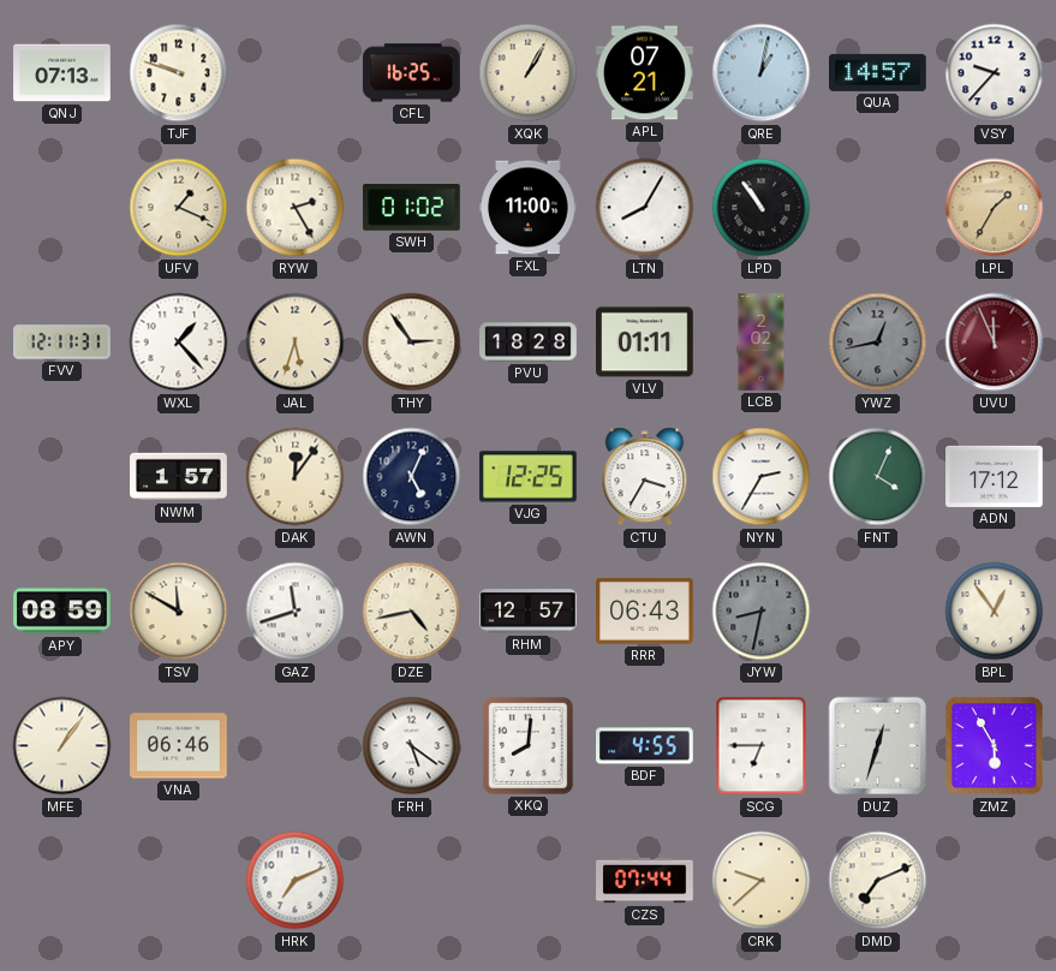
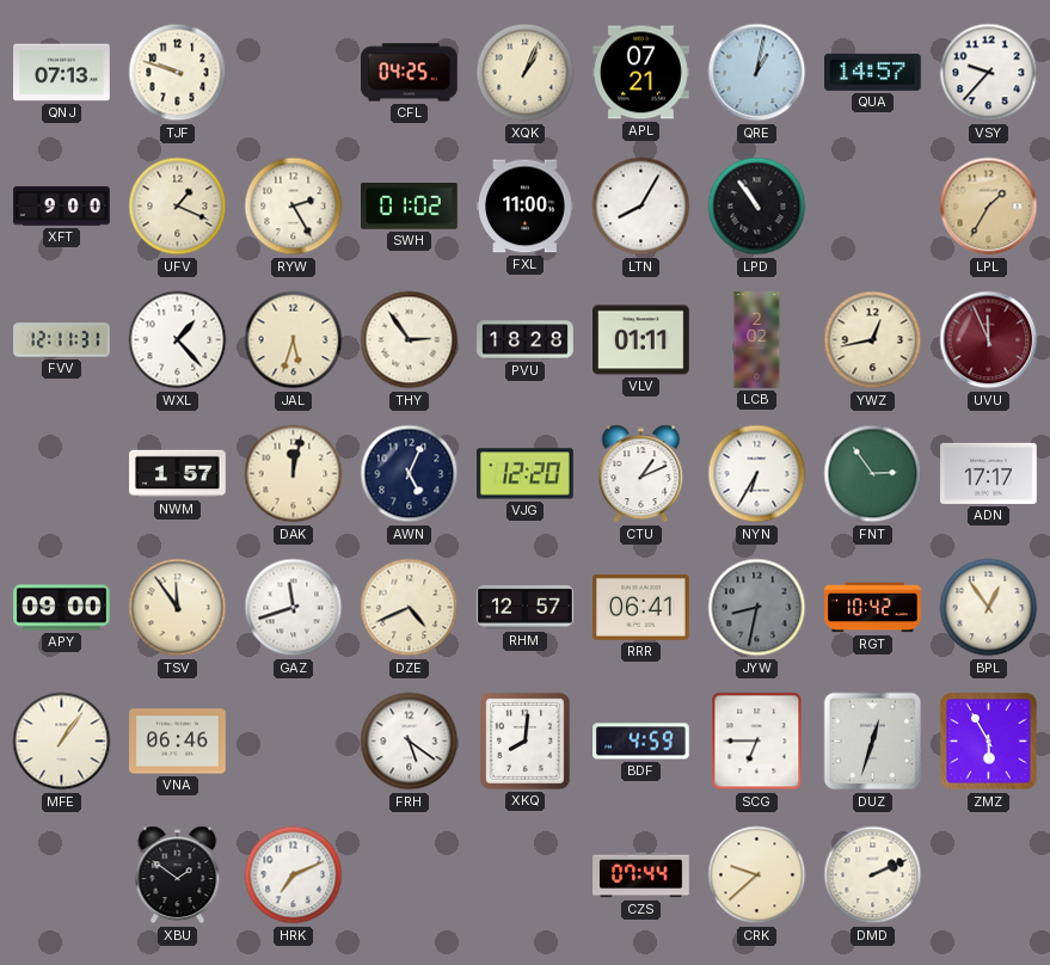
CFL: 16:25 -> 04:25
XQK: 1:05 -> 1:04
XFT: none -> 9:00
YWZ dial: grey -> cream
DAK: 12:06 -> 12:02
VJG: 12:25 -> 12:20
CTU: 3:35 -> 1:11
NYN: 2:35 -> 6:35
FNT: 4:04 -> 2:54
ADN: 17:12 -> 17:17
APY: 08:59 -> 09:00
TSV: 11:50 -> 11:54
DZE: 4:43 -> 4:41
RRR: 06:43 -> 06:41
RGT: none -> 10:42
BDF: 4:55 -> 4:59
XBU: none -> 1:51
DMD: 7:11 -> 2:11
